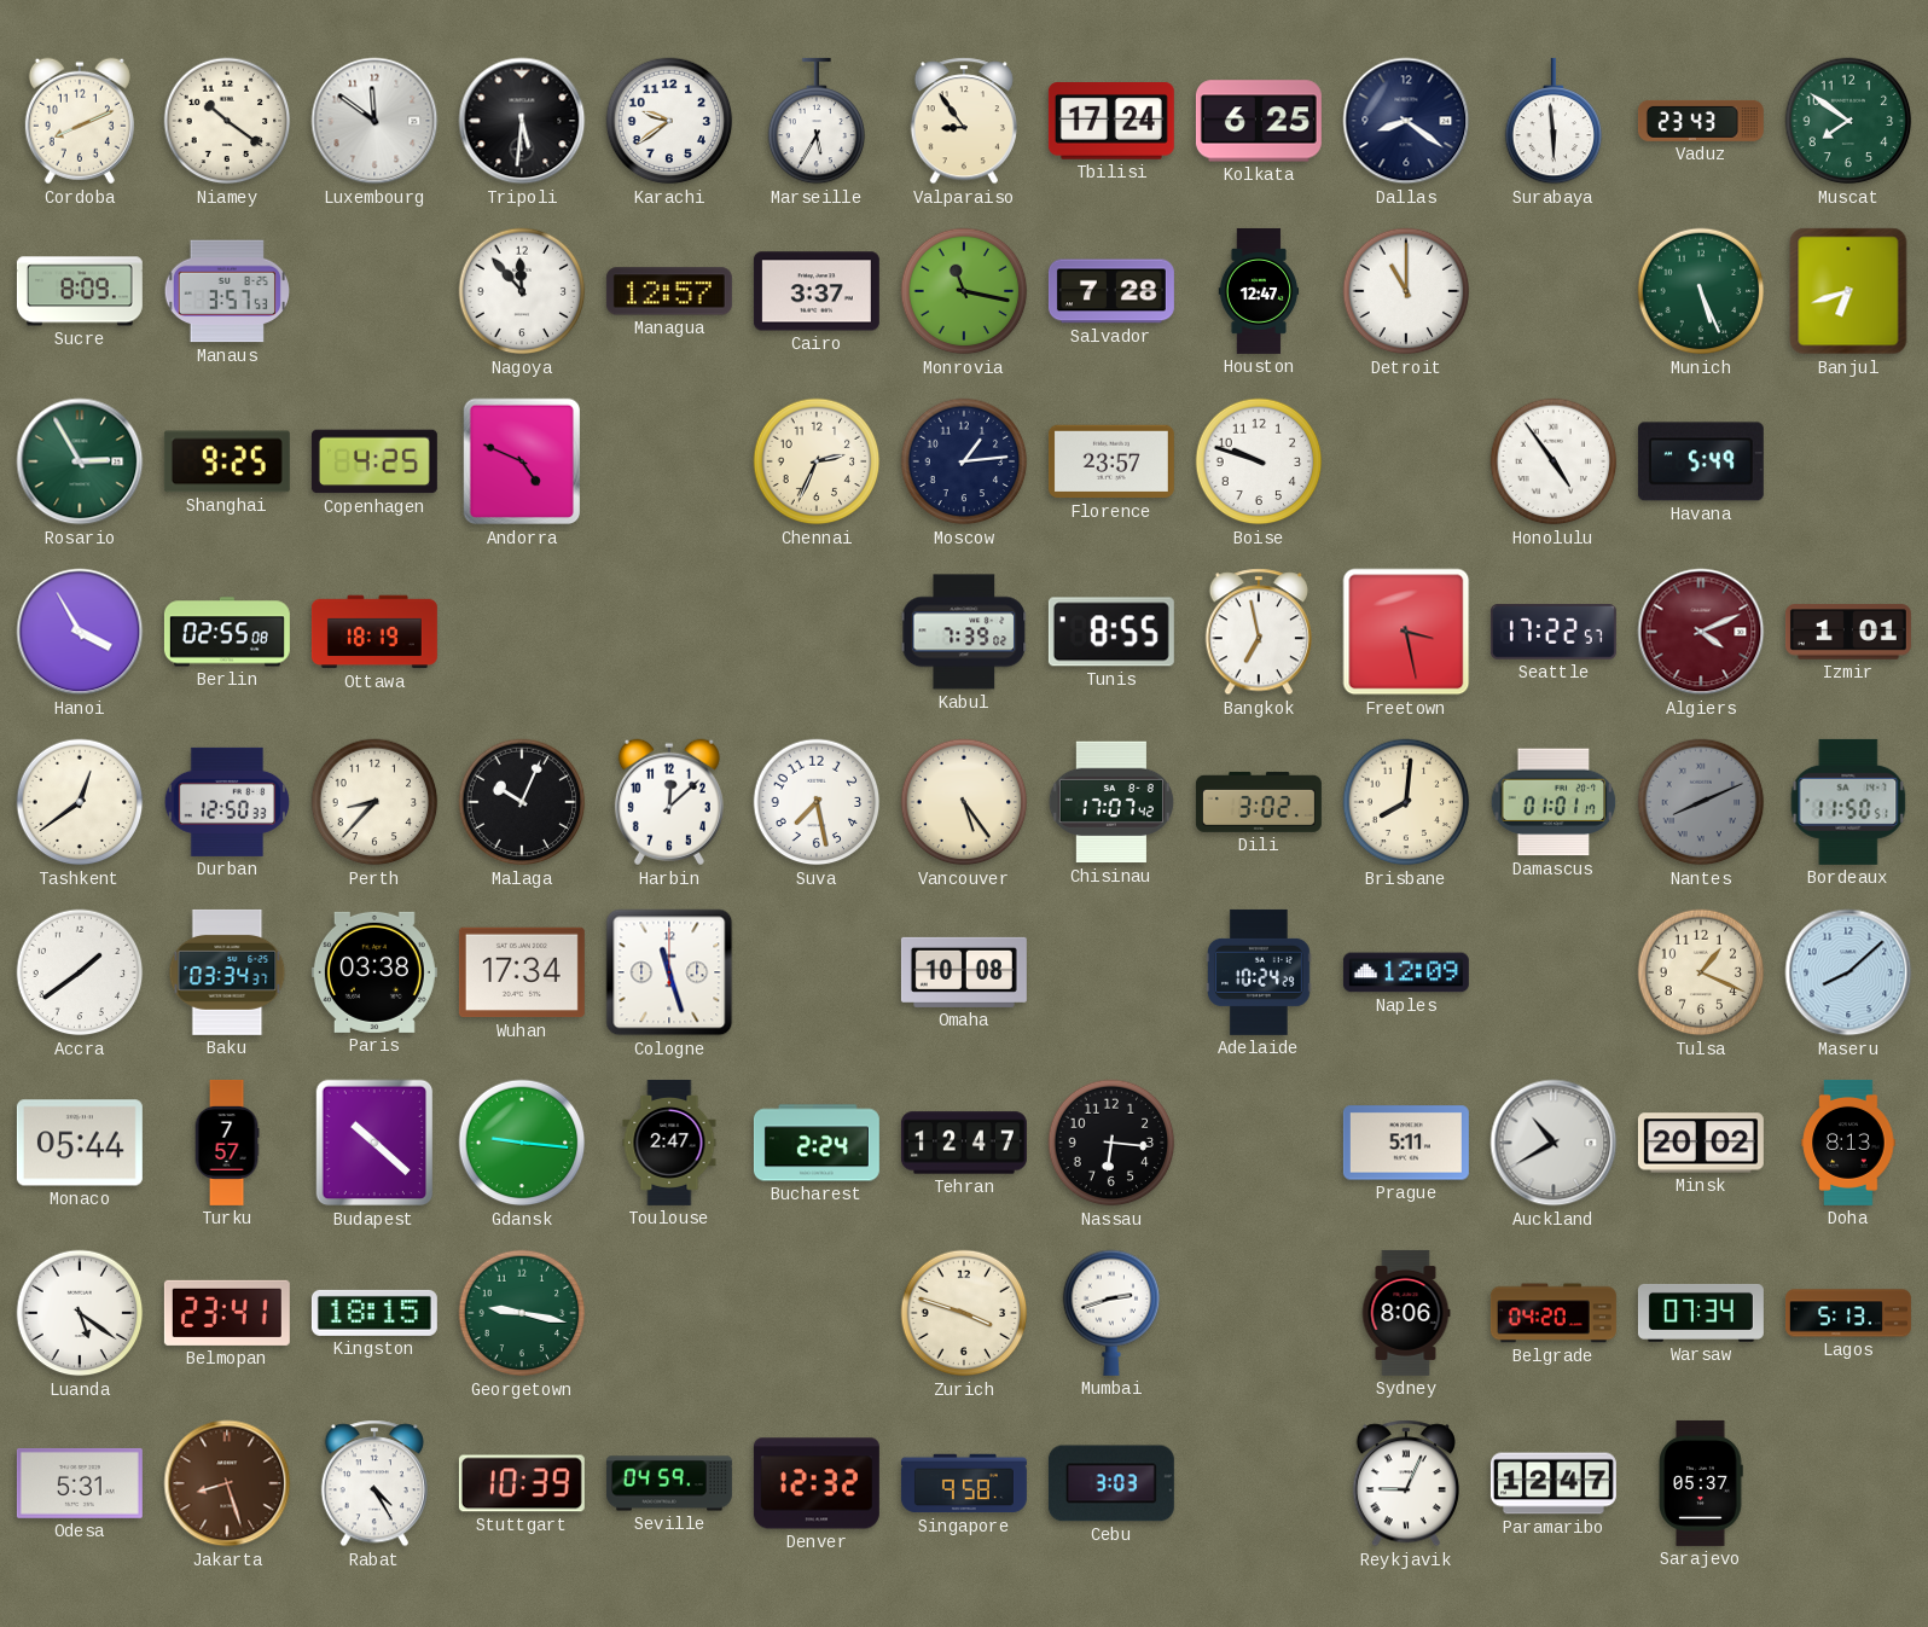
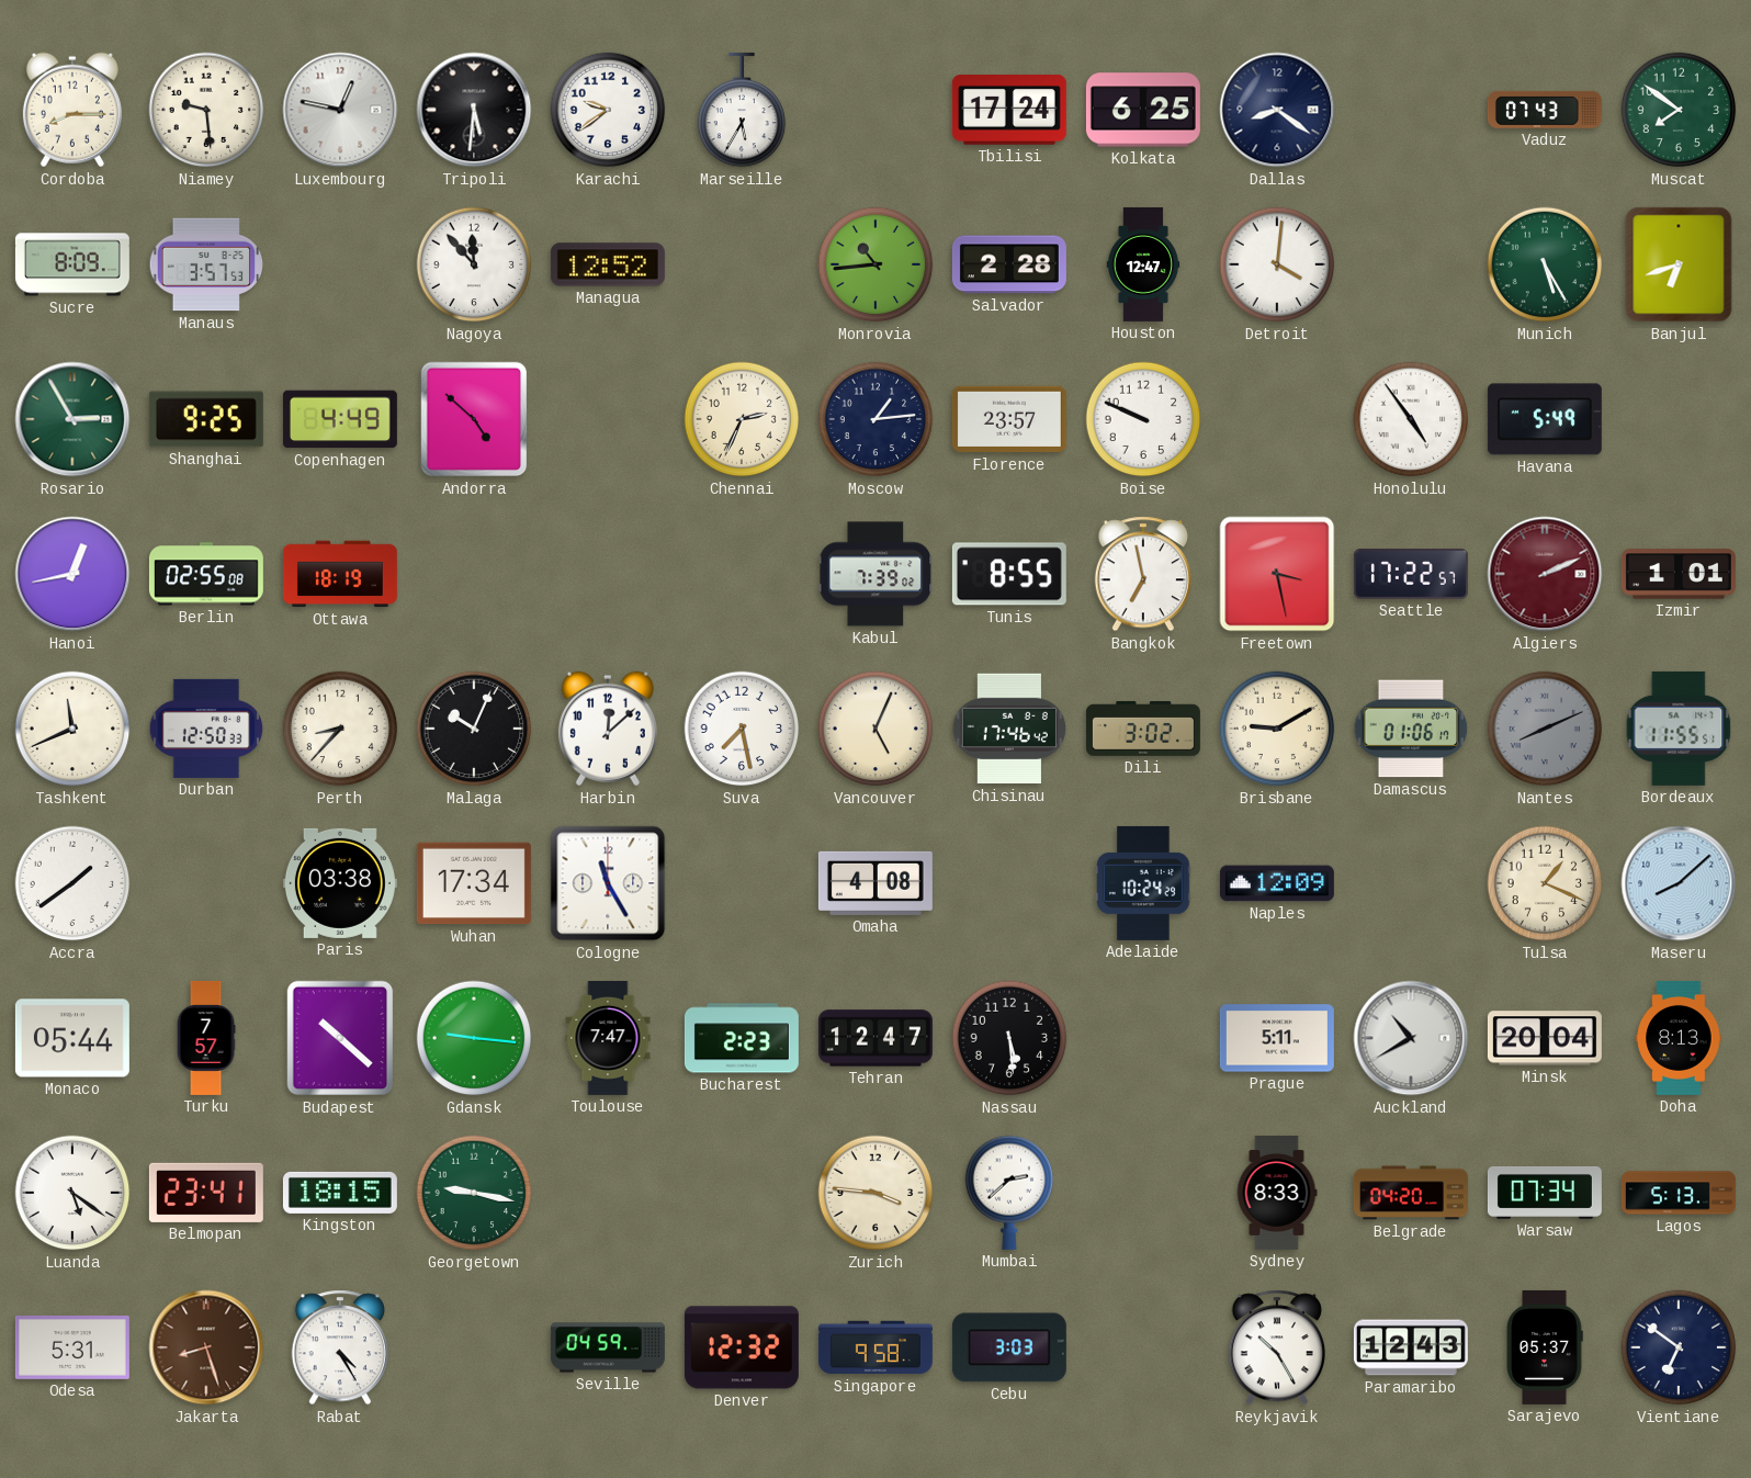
Cordoba: 8:11 -> 8:15
Niamey: 10:21 -> 9:29
Luxembourg: 11:51 -> 12:47
Valparaiso: 8:54 -> none
Surabaya: 5:59 -> none
Vaduz: 23:43 -> 07:43
Managua: 12:57 -> 12:52
Cairo: 3:37 -> none
Monrovia: 11:17 -> 10:44
Salvador: 7:28 -> 2:28
Detroit: 11:00 -> 4:01
Munich: 5:26 -> 5:25
Copenhagen: 4:25 -> 4:49
Andorra: 4:49 -> 4:52
Boise: 9:48 -> 9:49
Hanoi: 3:55 -> 12:43
Algiers: 4:11 -> 2:11
Tashkent: 12:39 -> 11:41
Vancouver: 5:24 -> 5:04
Chisinau: 17:07 -> 17:46
Brisbane: 8:01 -> 9:10
Damascus: 01:01 -> 01:06
Bordeaux: 11:50 -> 11:55
Baku: 03:34 -> none
Cologne: 11:27 -> 11:25
Omaha: 10:08 -> 4:08
Toulouse: 2:47 -> 7:47
Bucharest: 2:24 -> 2:23
Nassau: 6:16 -> 5:29
Minsk: 20:02 -> 20:04
Zurich: 3:48 -> 3:46
Mumbai: 2:42 -> 2:38
Sydney: 8:06 -> 8:33
Stuttgart: 10:39 -> none
Reykjavik: 9:04 -> 10:25
Paramaribo: 12:47 -> 12:43
Vientiane: none -> 6:51
